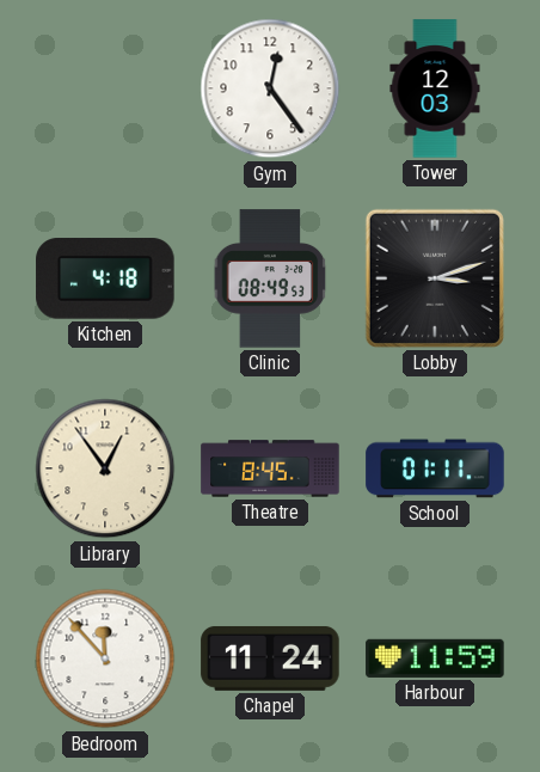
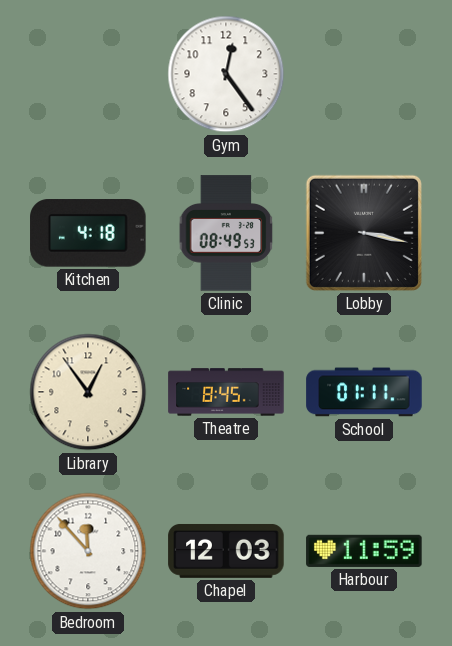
Tower: 12:03 -> none
Lobby: 3:12 -> 3:17
Chapel: 11:24 -> 12:03
